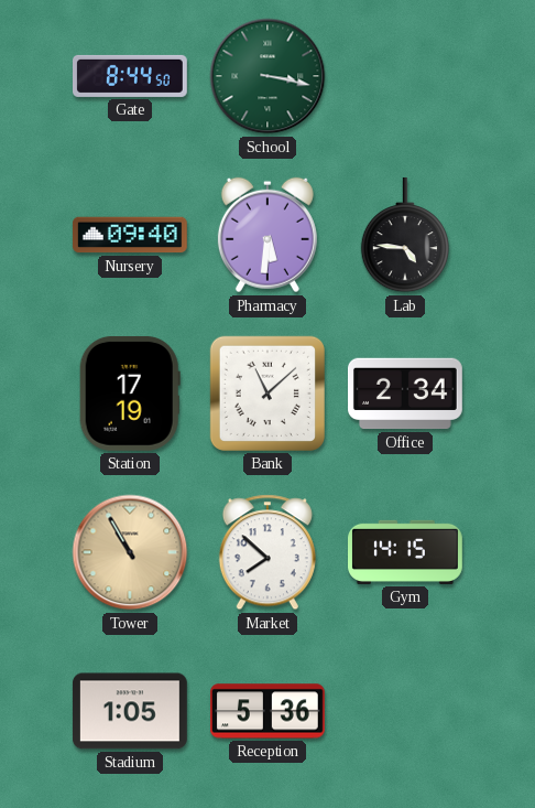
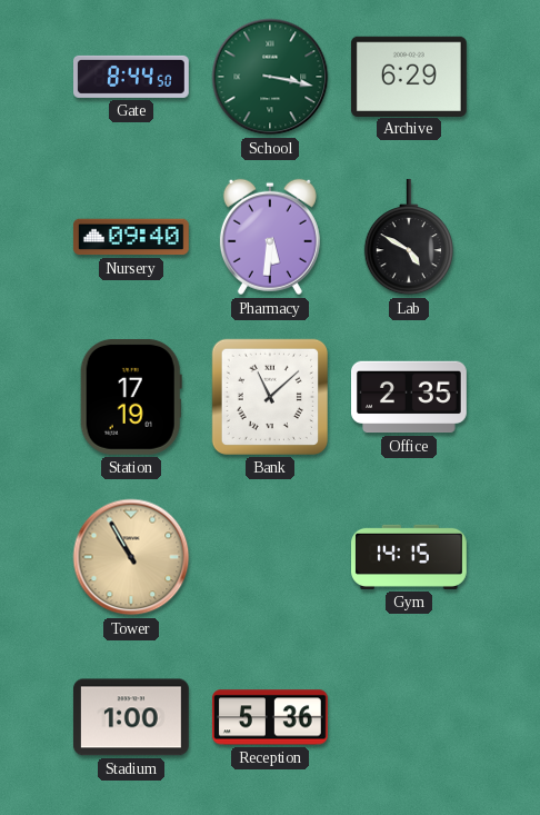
Archive: none -> 6:29
Lab: 4:46 -> 4:50
Office: 2:34 -> 2:35
Market: 7:52 -> none
Stadium: 1:05 -> 1:00
